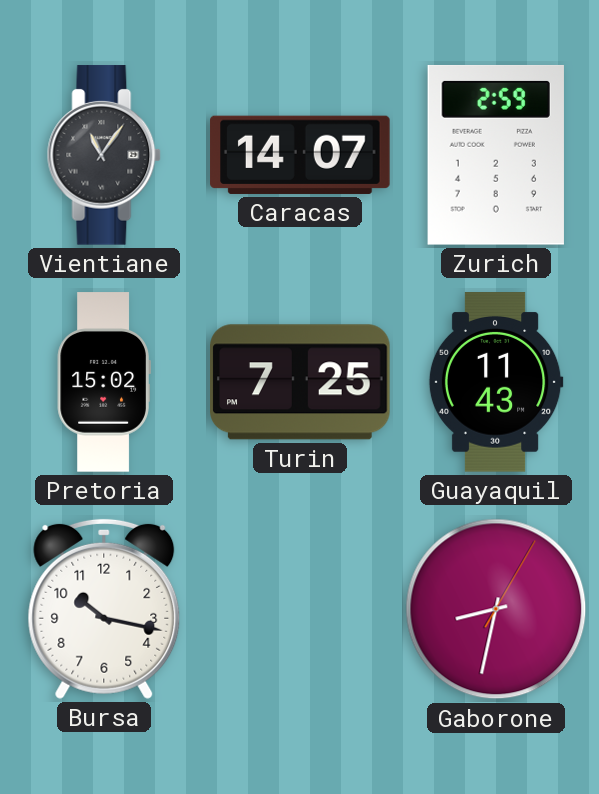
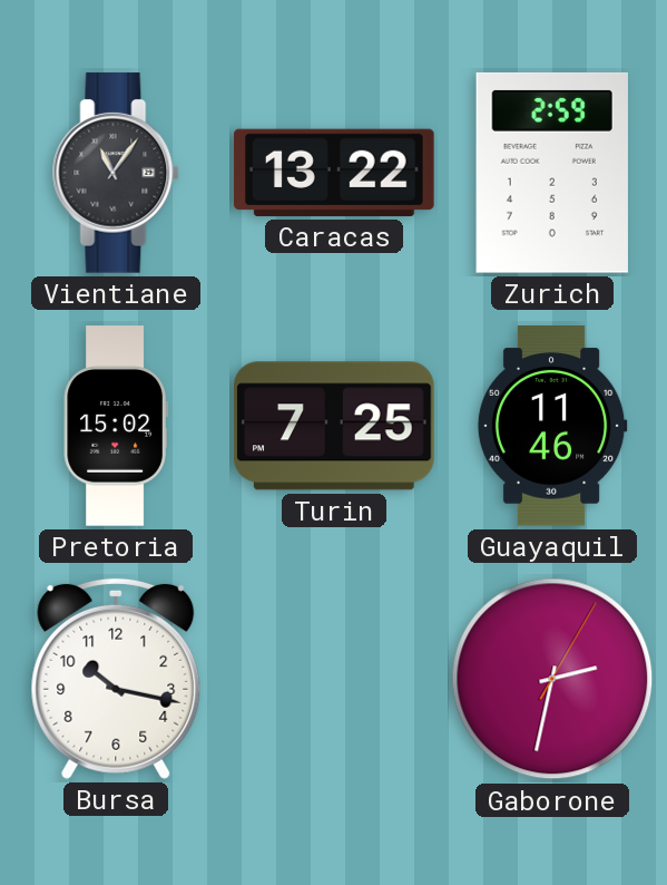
Caracas: 14:07 -> 13:22
Guayaquil: 11:43 -> 11:46
Gaborone: 8:32 -> 2:32
